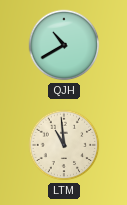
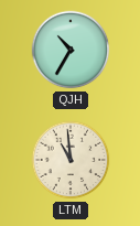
QJH: 10:40 -> 10:35
